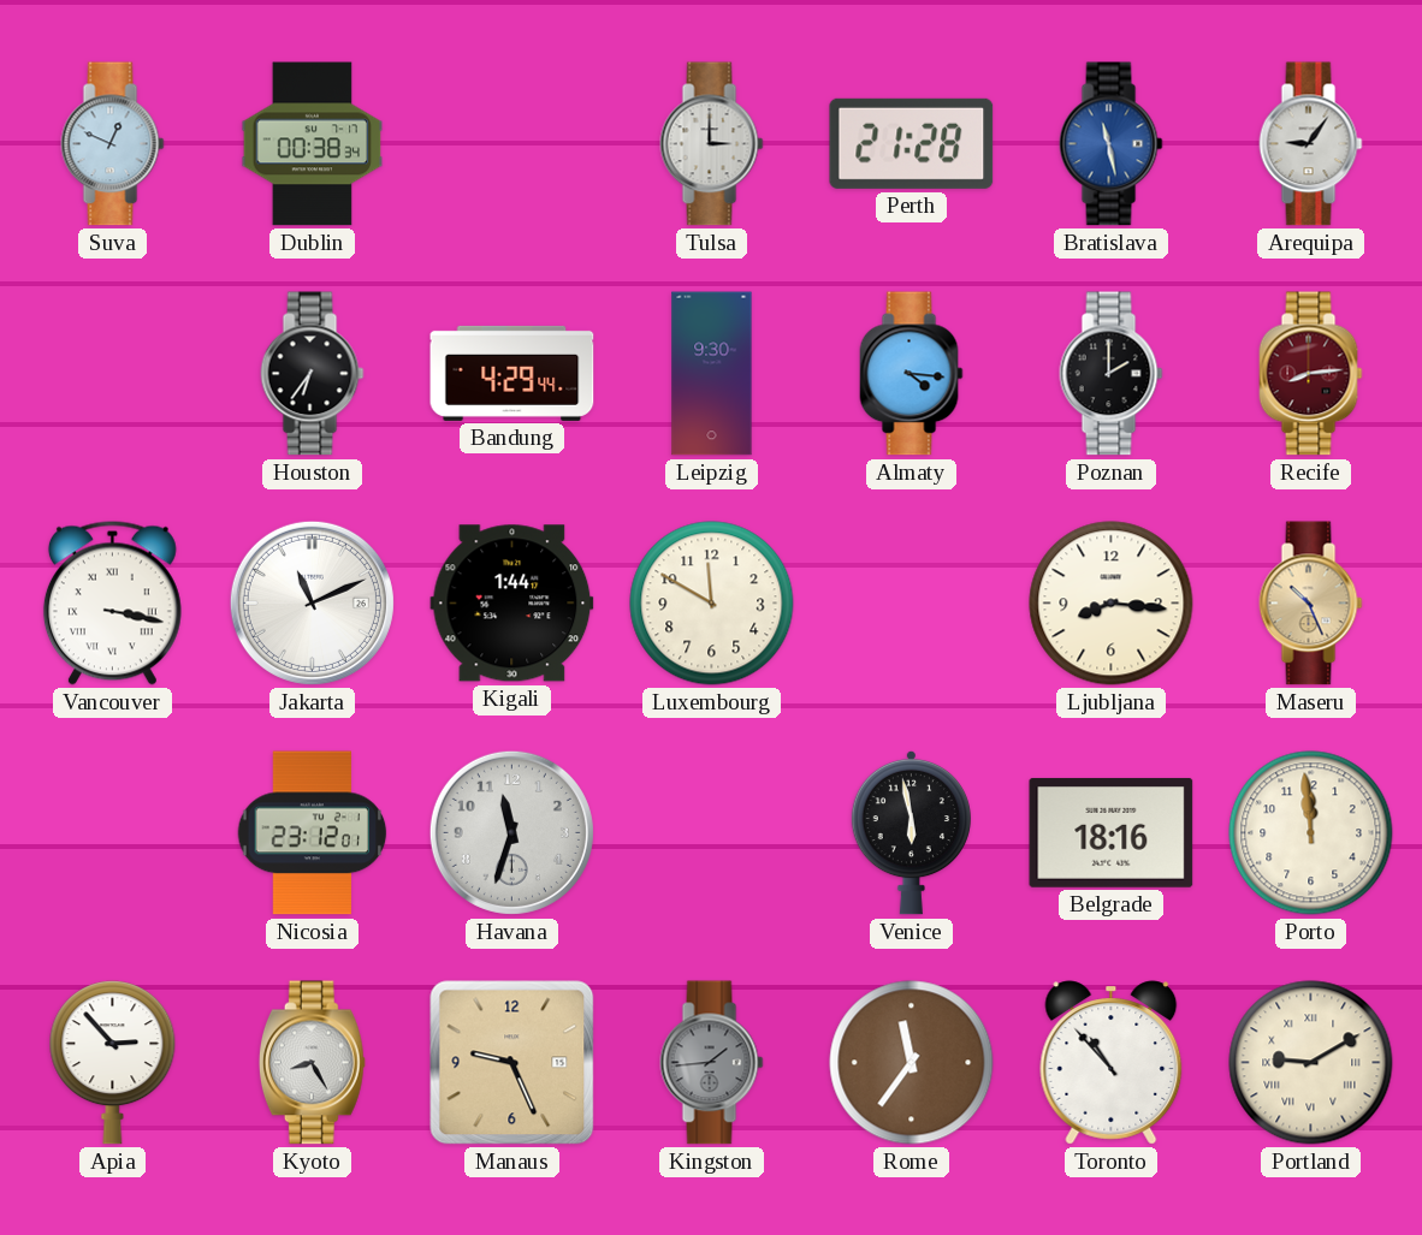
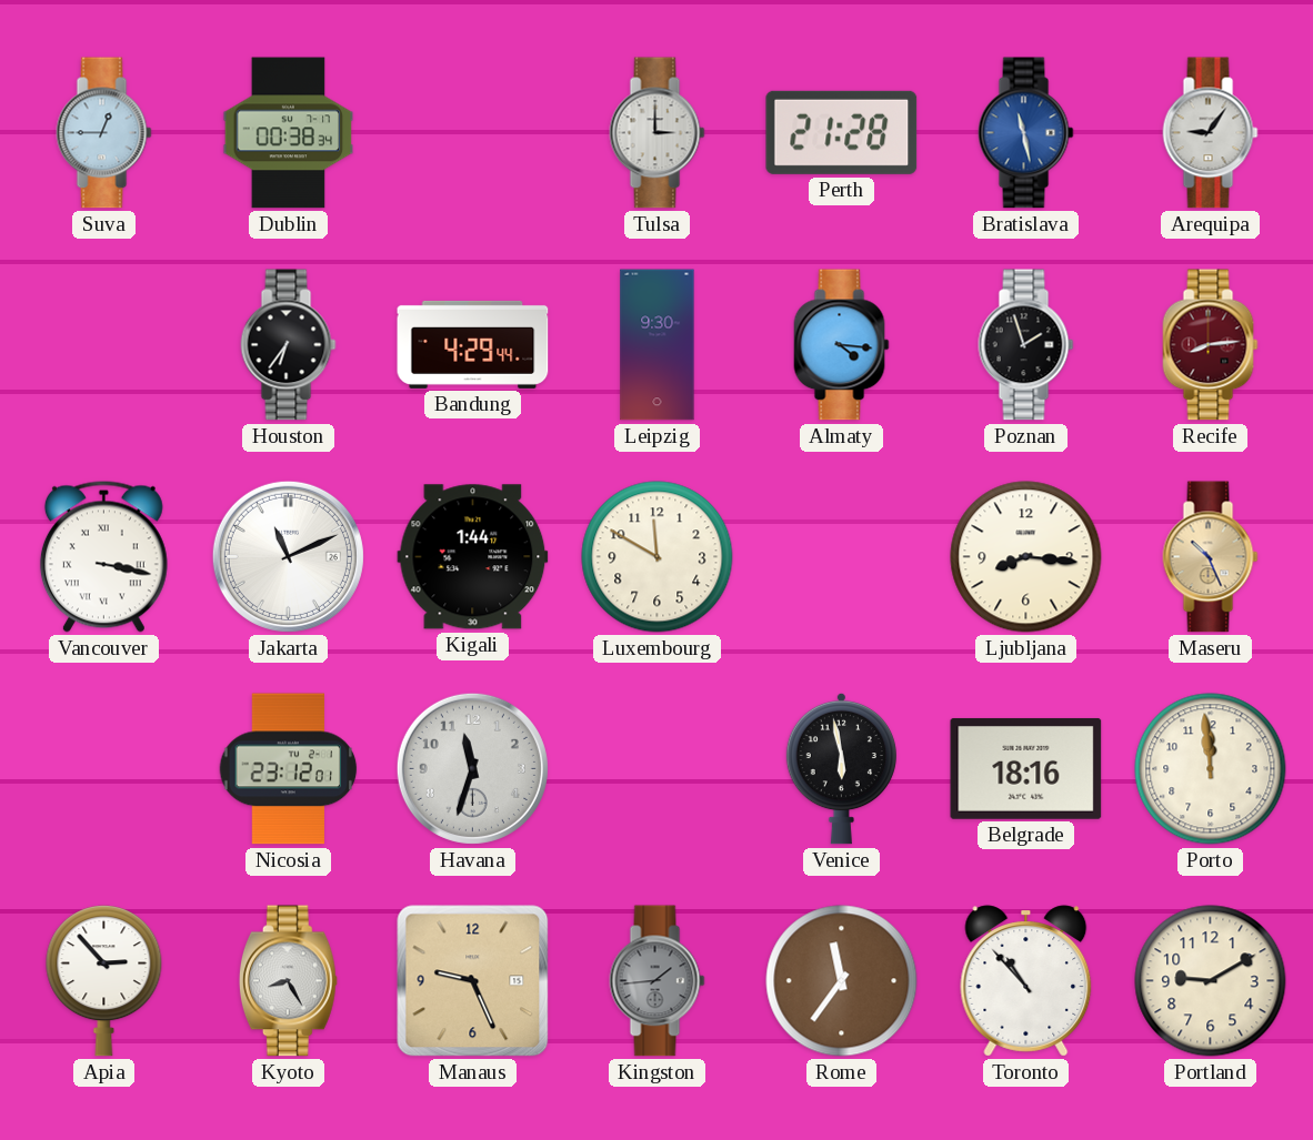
Suva: 12:49 -> 12:45
Poznan: 2:00 -> 1:57
Portland numerals: Roman -> Arabic
